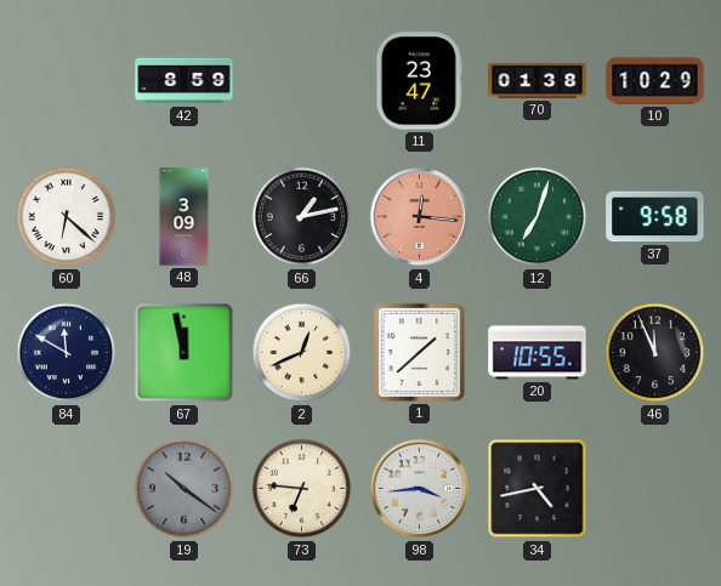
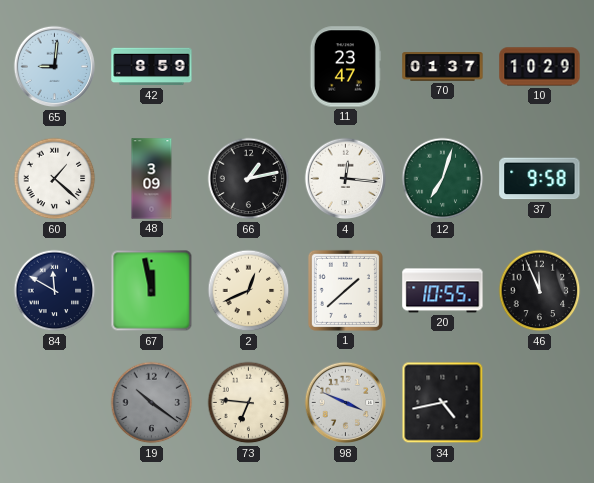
65: none -> 9:01
70: 01:38 -> 01:37
60: 6:22 -> 1:22
4 dial: salmon -> white
98: 3:44 -> 3:49
